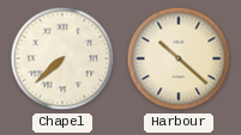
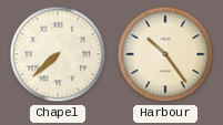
Harbour: 10:22 -> 10:24
